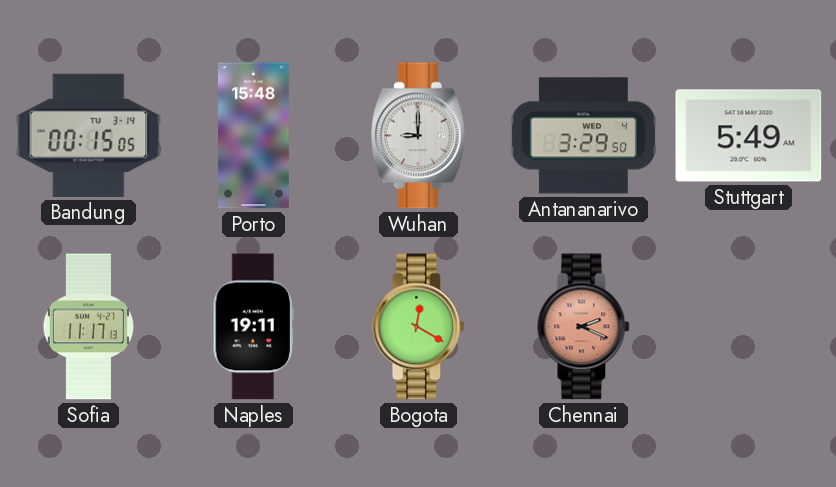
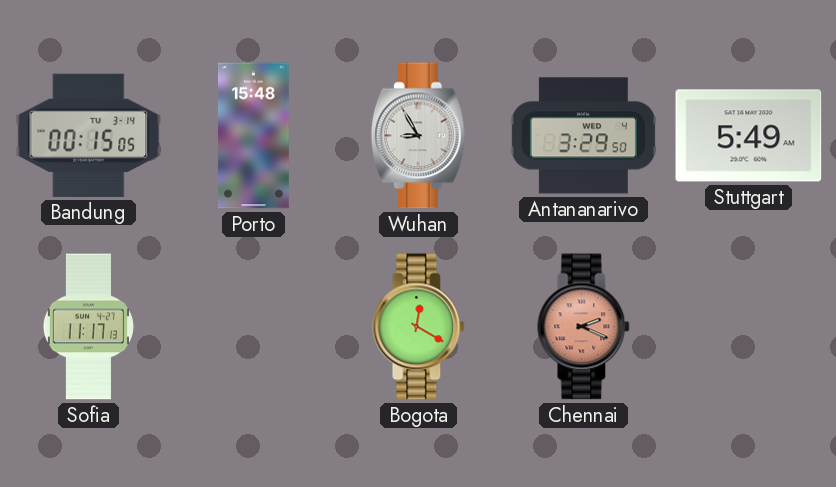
Wuhan: 9:00 -> 8:55
Naples: 19:11 -> none
